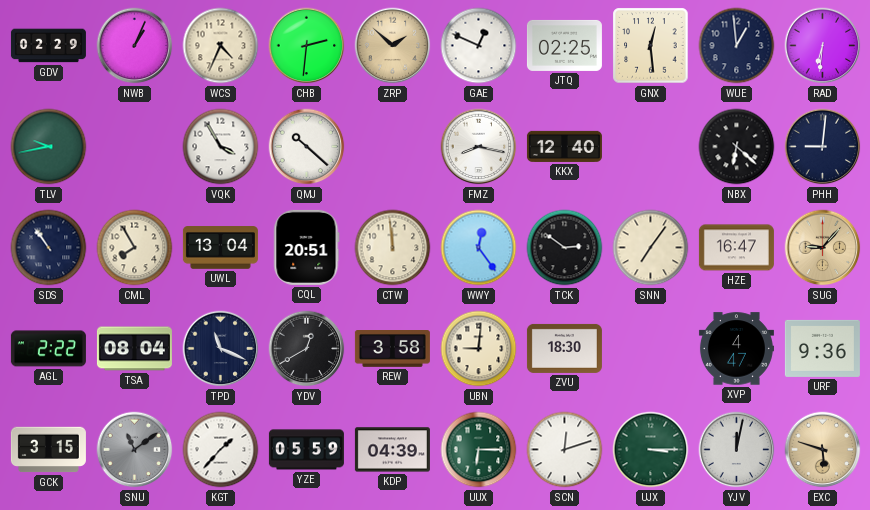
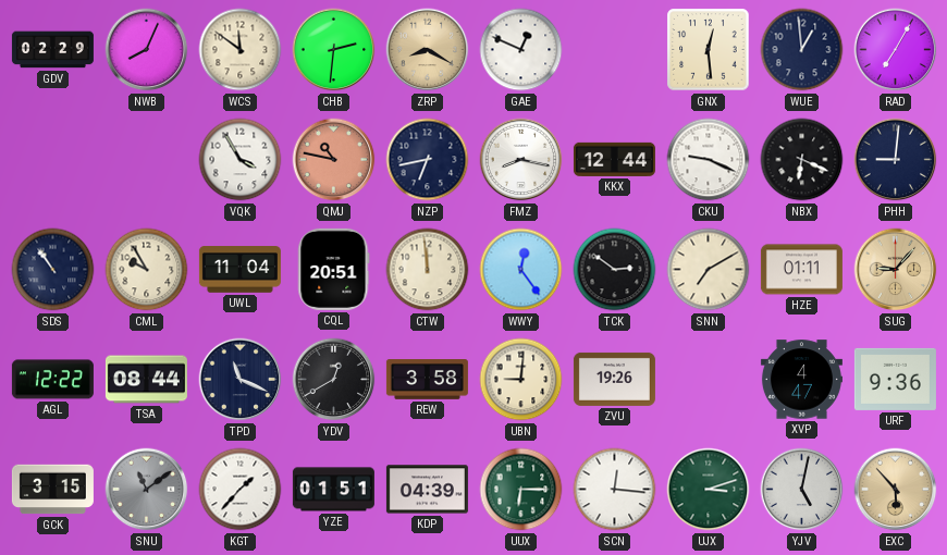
NWB: 1:04 -> 8:04
WCS: 4:34 -> 11:51
ZRP: 1:52 -> 8:20
JTQ: 02:25 -> none
RAD: 6:31 -> 7:05
TLV: 9:43 -> none
QMJ: 10:22 -> 10:47
QMJ dial: white -> salmon
NZP: none -> 6:43
KKX: 12:40 -> 12:44
CKU: none -> 9:19
NBX: 6:22 -> 6:19
CML: 7:55 -> 9:55
UWL: 13:04 -> 11:04
SNN: 7:06 -> 7:10
HZE: 16:47 -> 01:11
AGL: 2:22 -> 12:22
TSA: 08:04 -> 08:44
ZVU: 18:30 -> 19:26
YZE: 05:59 -> 01:51
SCN: 12:12 -> 12:16
UJX: 3:15 -> 3:12
YJV: 12:02 -> 5:02
EXC: 5:48 -> 5:53
